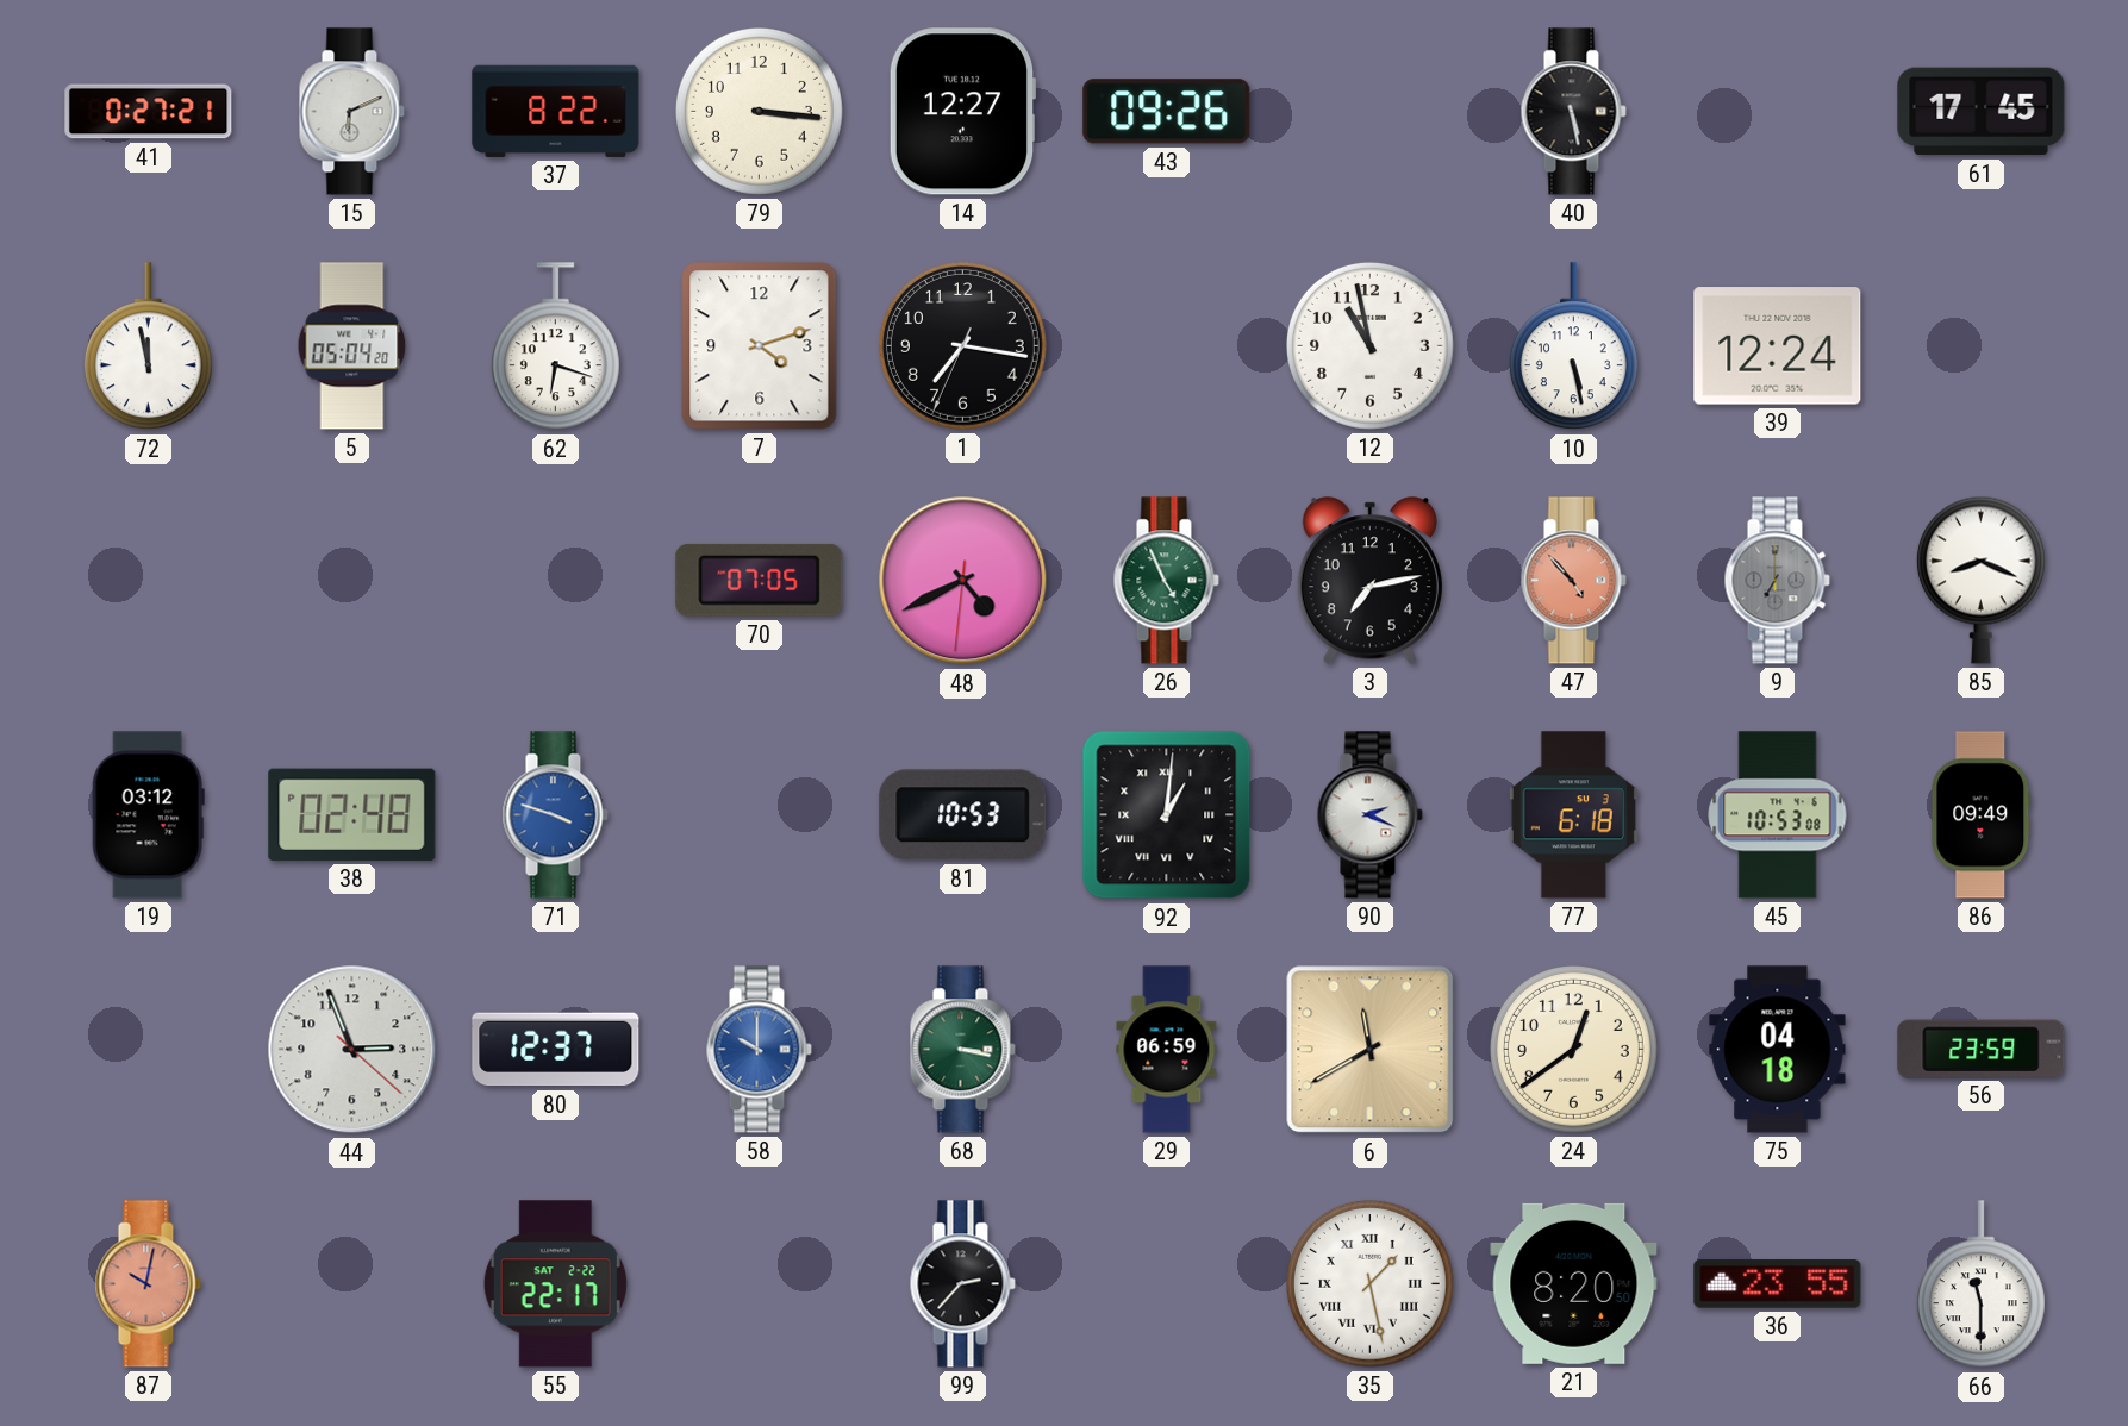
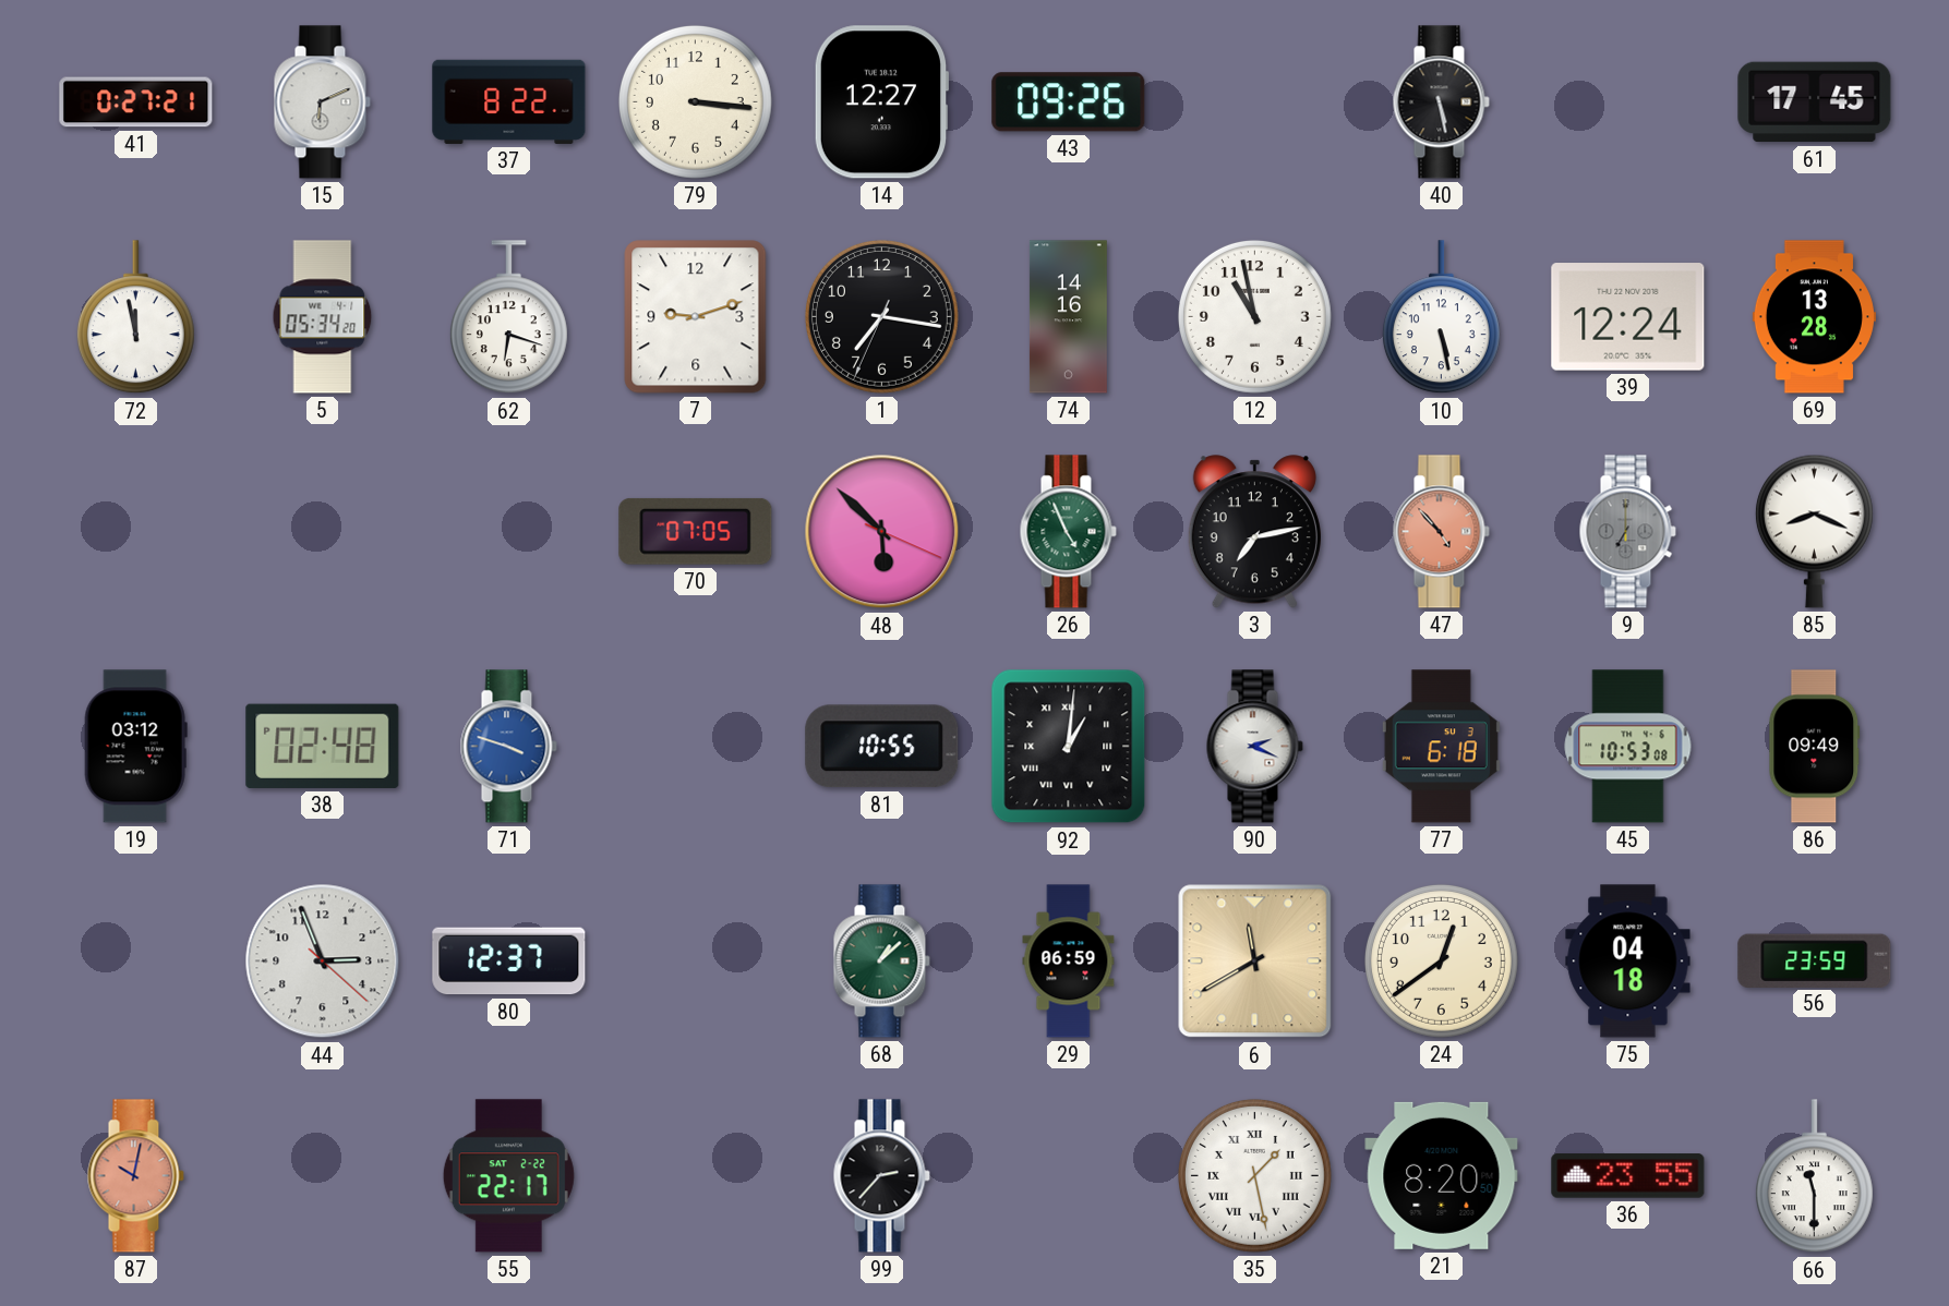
5: 05:04 -> 05:34
7: 4:12 -> 9:12
74: none -> 14:16
69: none -> 13:28
48: 4:40 -> 5:52
81: 10:53 -> 10:55
58: 10:00 -> none
68: 3:17 -> 1:08
